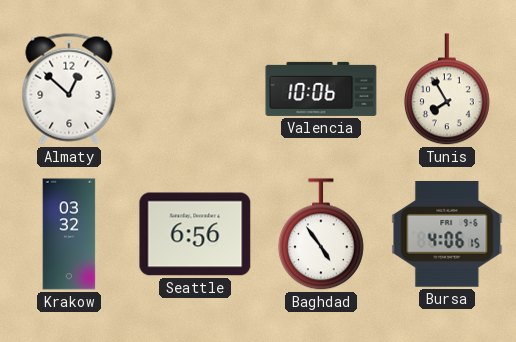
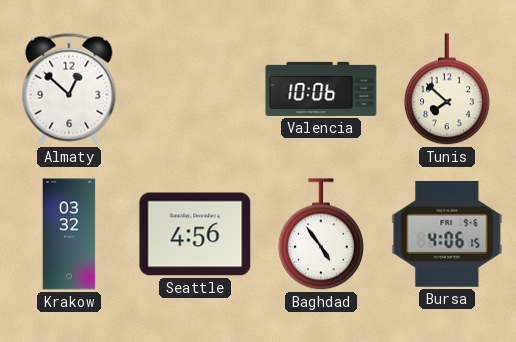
Tunis: 7:55 -> 7:52
Seattle: 6:56 -> 4:56
